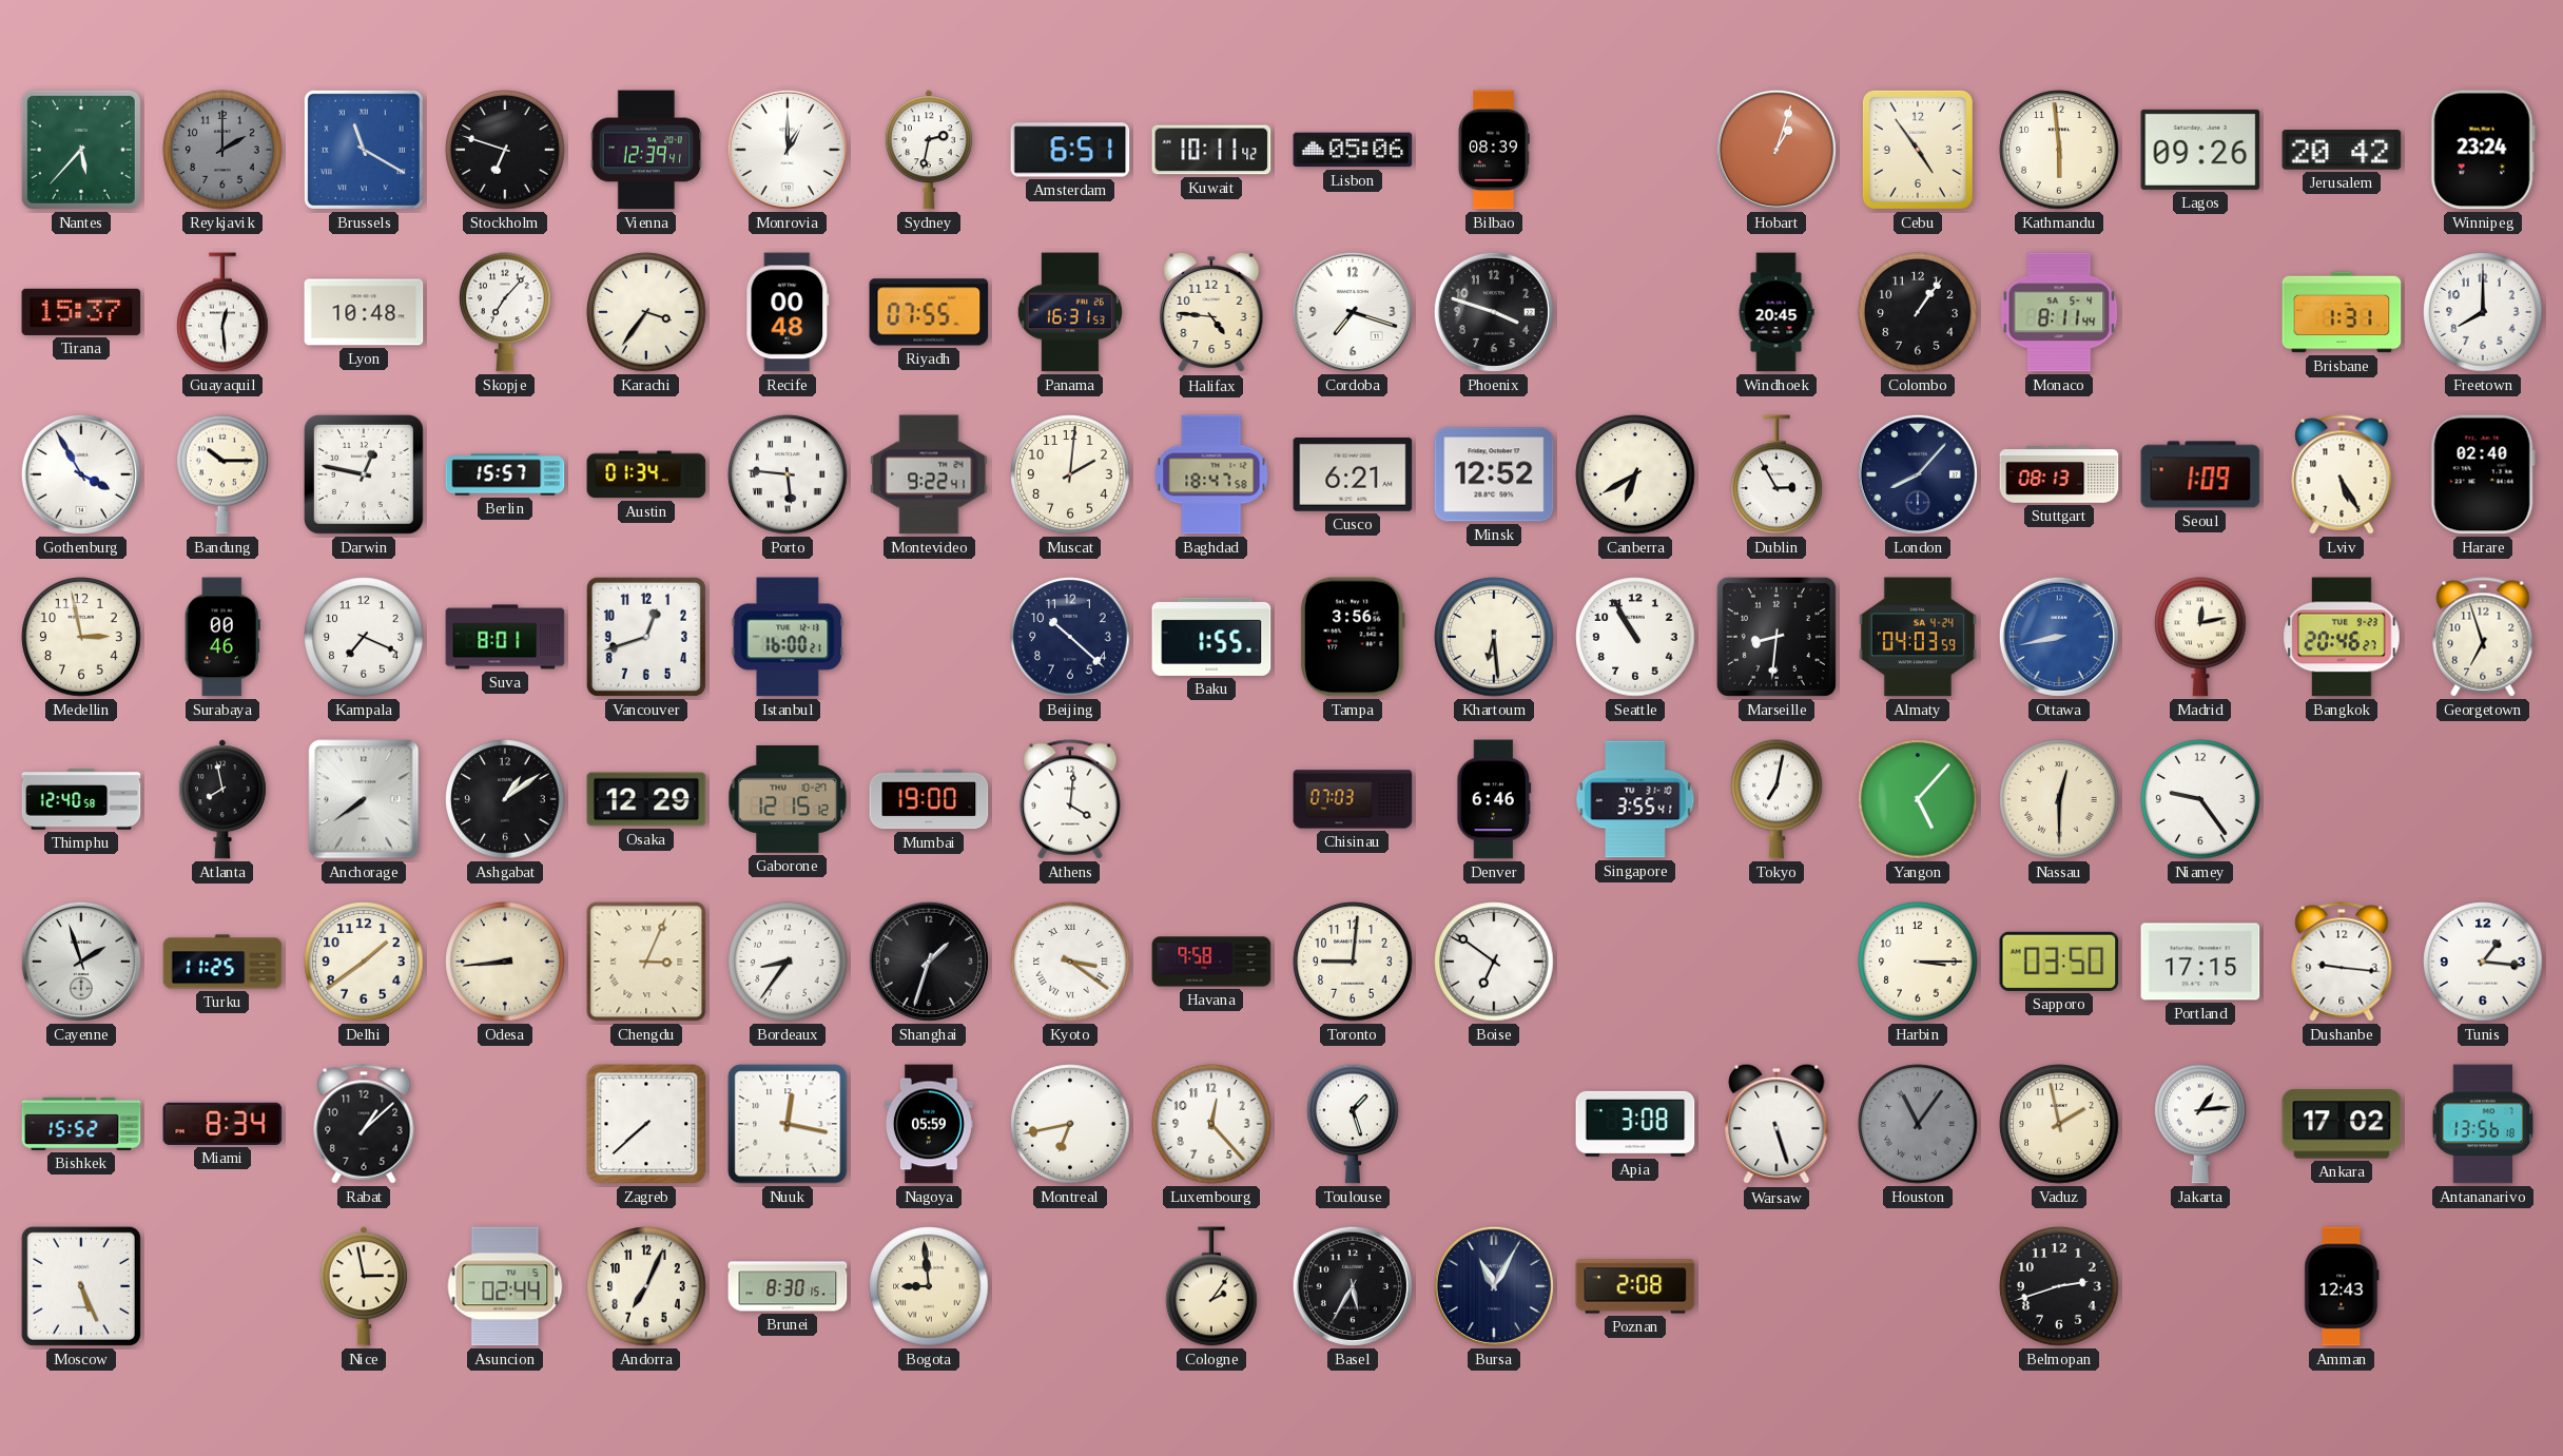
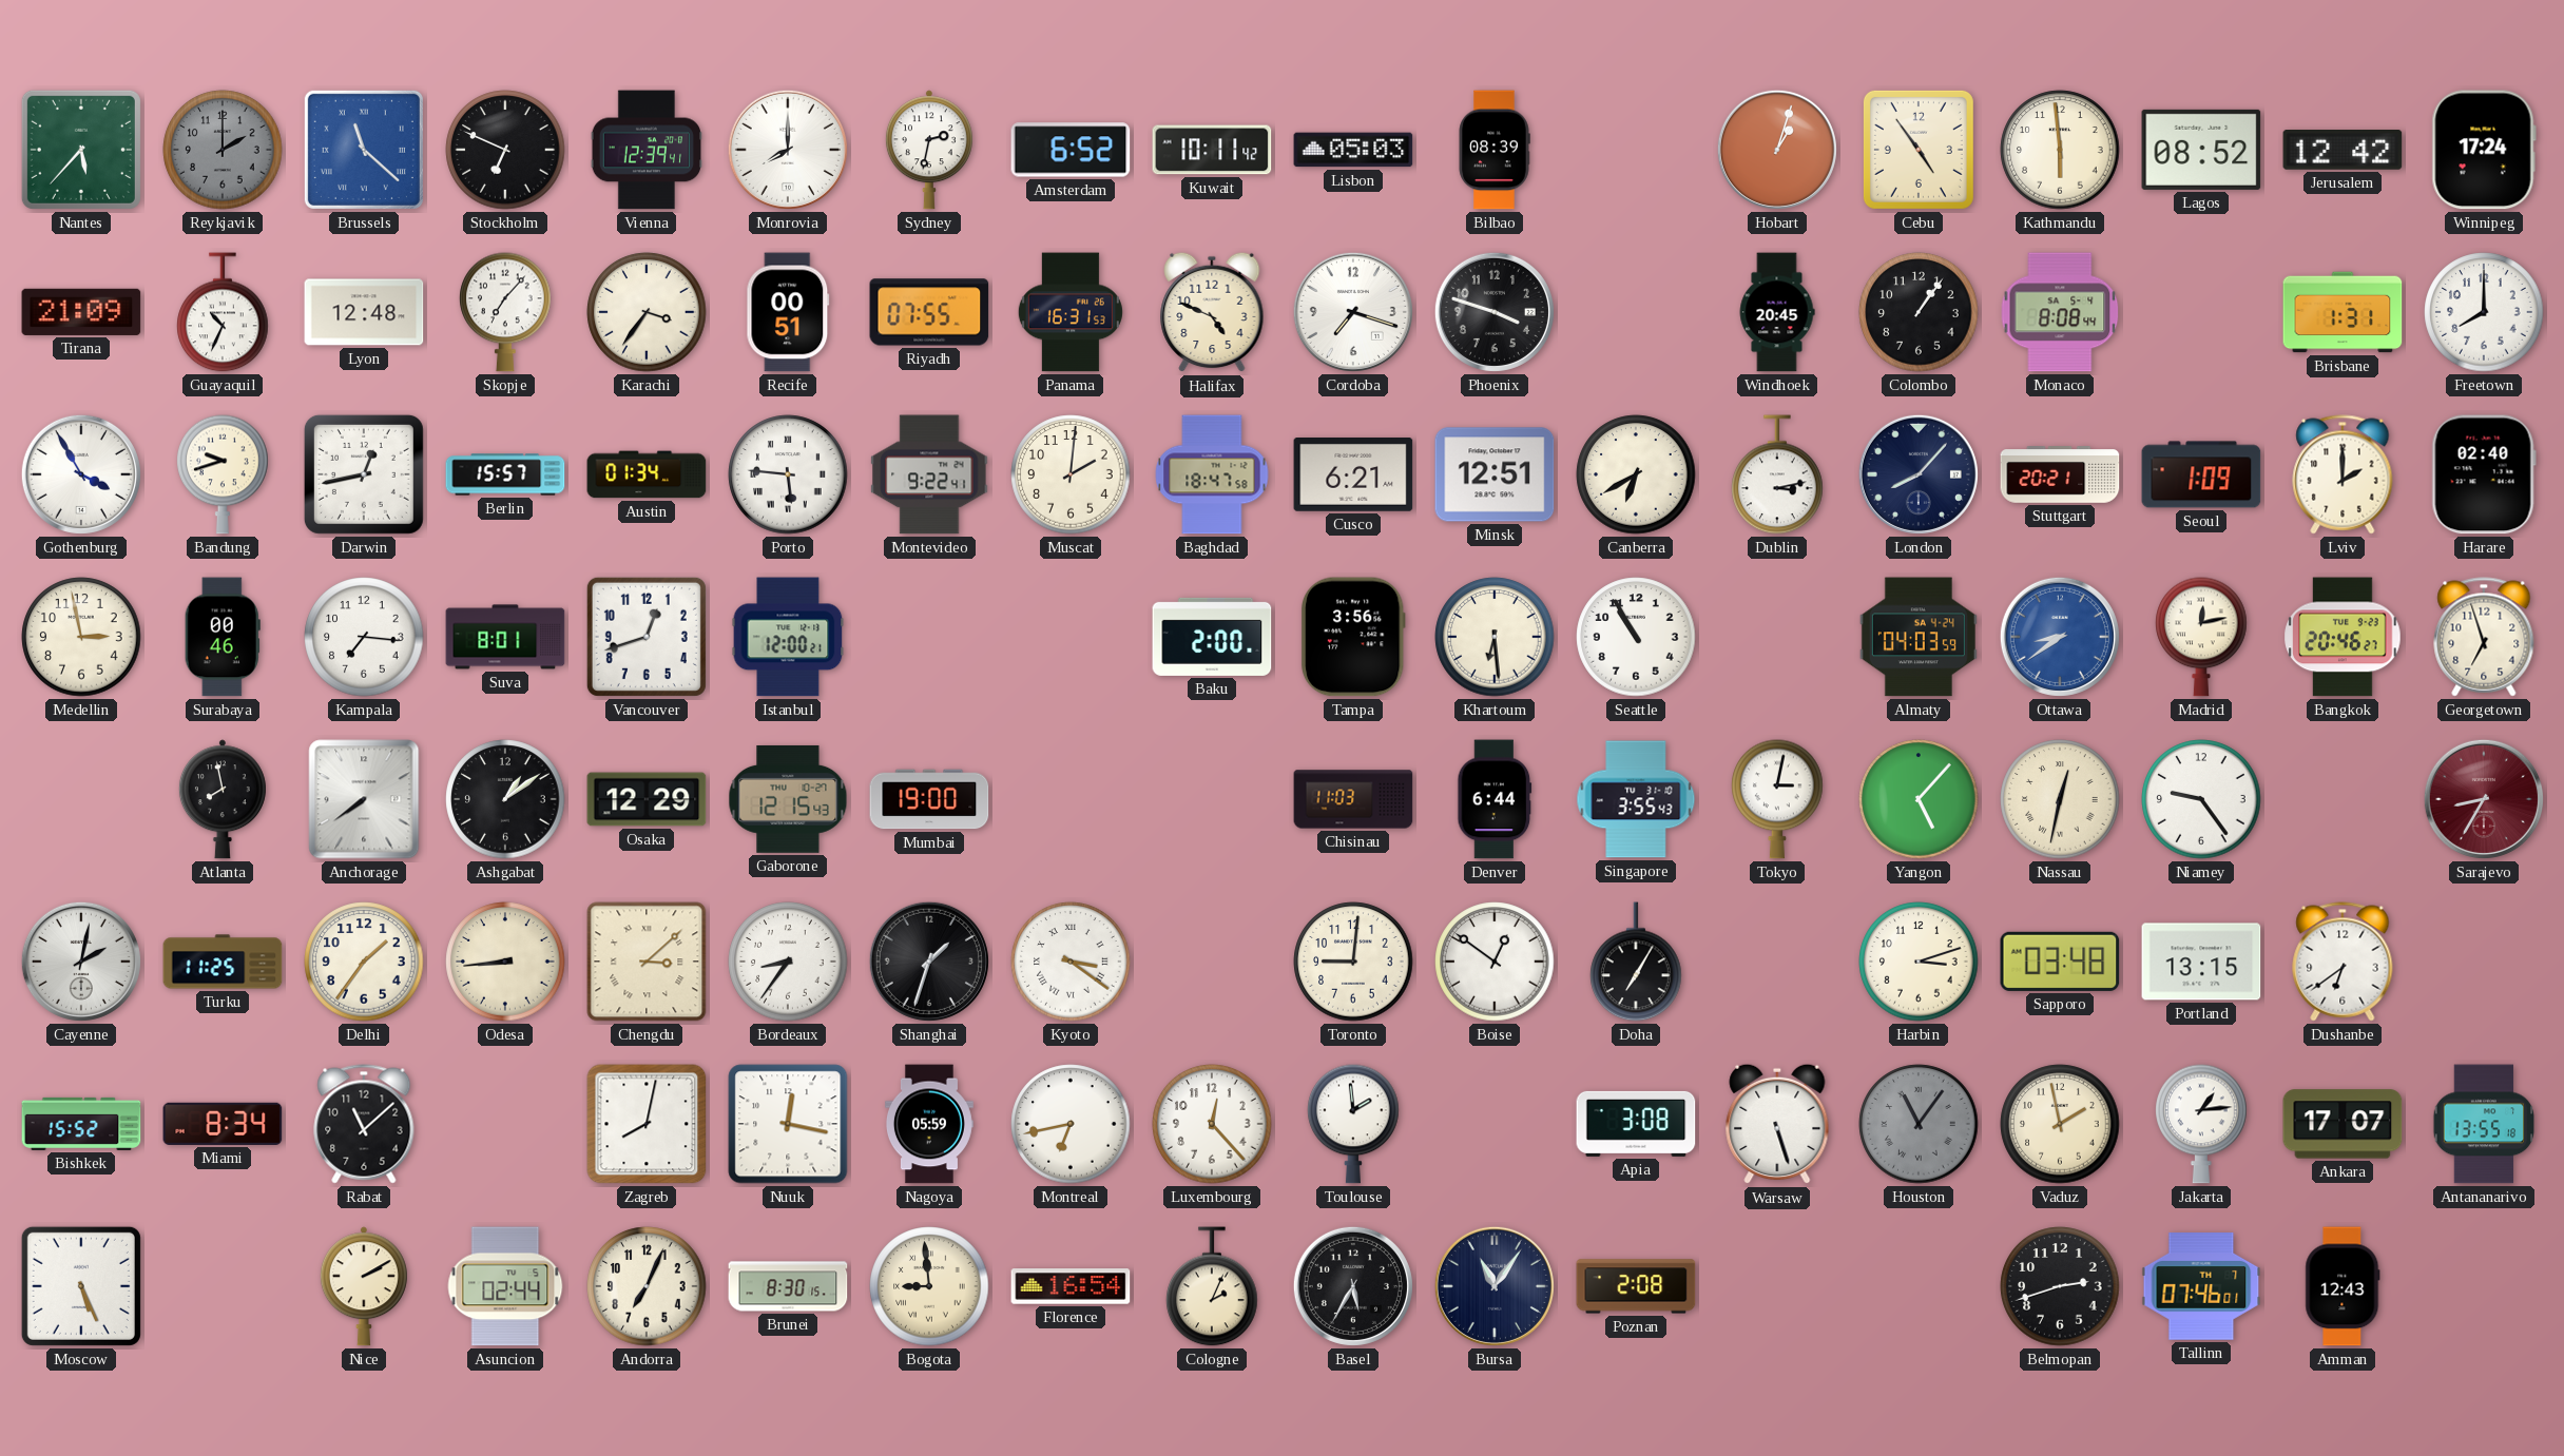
Brussels: 11:20 -> 11:22
Stockholm: 6:48 -> 6:49
Monrovia: 1:00 -> 8:00
Amsterdam: 6:51 -> 6:52
Lisbon: 05:06 -> 05:03
Lagos: 09:26 -> 08:52
Jerusalem: 20:42 -> 12:42
Winnipeg: 23:24 -> 17:24
Tirana: 15:37 -> 21:09
Guayaquil: 12:29 -> 10:34
Lyon: 10:48 -> 12:48
Recife: 00:48 -> 00:51
Halifax: 4:46 -> 4:49
Monaco: 8:11 -> 8:08
Bandung: 10:15 -> 9:42
Darwin: 12:47 -> 12:43
Minsk: 12:52 -> 12:51
Dublin: 2:55 -> 3:13
Stuttgart: 08:13 -> 20:21
Lviv: 5:25 -> 2:00
Kampala: 7:19 -> 7:16
Istanbul: 16:00 -> 12:00
Beijing: 10:22 -> none
Baku: 1:55 -> 2:00
Marseille: 8:31 -> none
Ottawa: 8:43 -> 8:39
Thimphu: 12:40 -> none
Gaborone: 12:15:12 -> 12:15:43
Athens: 4:01 -> none
Chisinau: 07:03 -> 11:03
Denver: 6:46 -> 6:44
Singapore: 3:55:41 -> 3:55:43
Tokyo: 7:02 -> 3:02
Nassau: 12:30 -> 12:32
Sarajevo: none -> 8:35
Cayenne: 1:57 -> 2:02
Delhi: 1:39 -> 1:36
Chengdu: 3:04 -> 3:08
Havana: 9:58 -> none
Boise: 6:51 -> 12:51
Doha: none -> 7:05
Harbin: 3:15 -> 3:12
Sapporo: 03:50 -> 03:48
Portland: 17:15 -> 13:15
Dushanbe: 9:16 -> 6:39
Tunis: 1:16 -> none
Rabat: 1:08 -> 11:08
Zagreb: 7:38 -> 8:02
Toulouse: 1:27 -> 1:59
Ankara: 17:02 -> 17:07
Antananarivo: 13:56 -> 13:55
Nice: 2:58 -> 2:10
Florence: none -> 16:54
Cologne: 2:06 -> 2:04
Bursa: 11:05 -> 11:06
Tallinn: none -> 07:46
